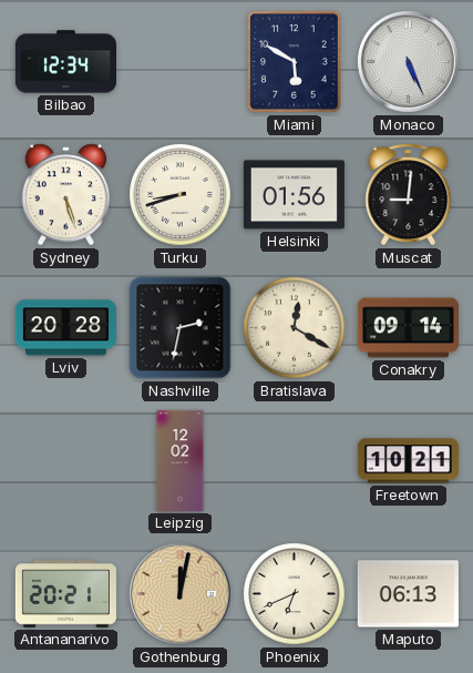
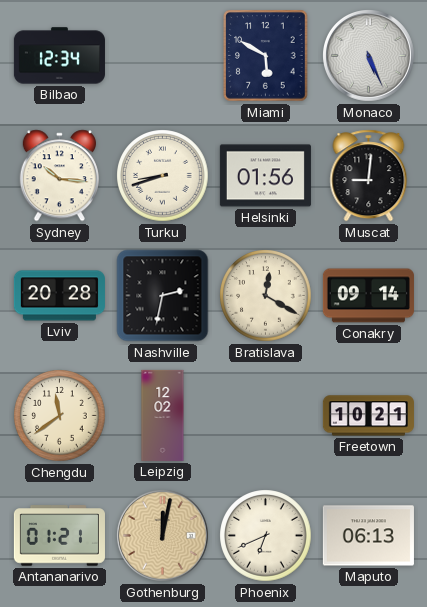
Sydney: 5:27 -> 10:16
Chengdu: none -> 11:39
Antananarivo: 20:21 -> 01:21
